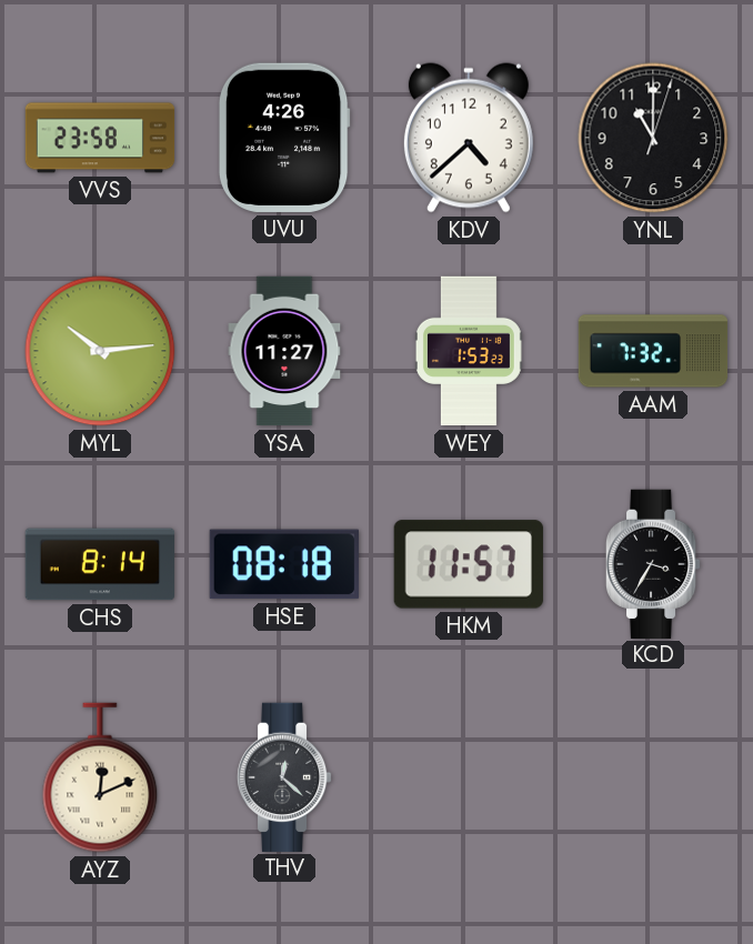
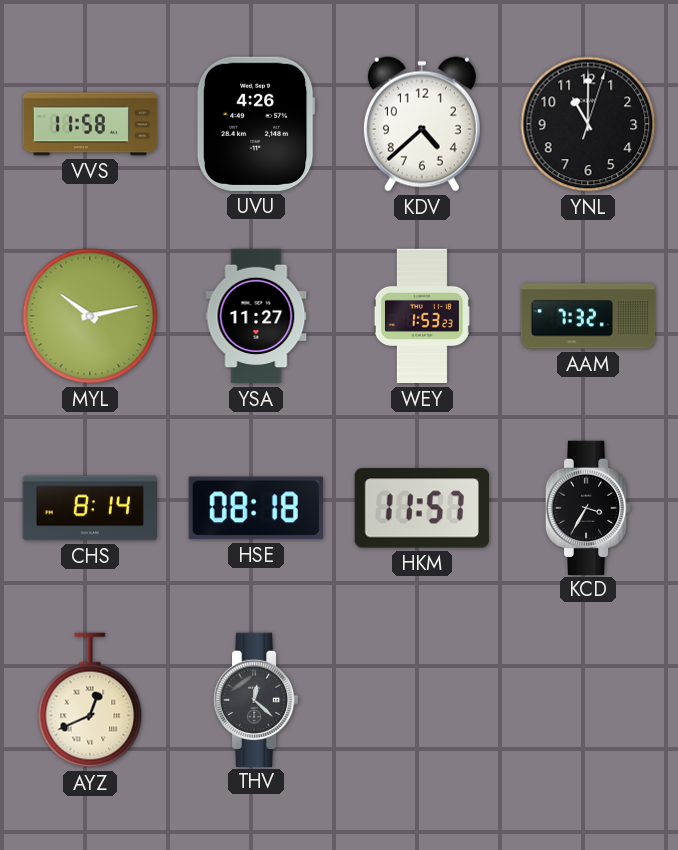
VVS: 23:58 -> 11:58
MYL: 10:14 -> 10:13
AYZ: 12:11 -> 12:41
